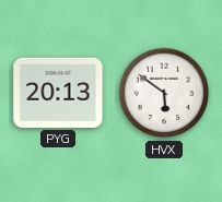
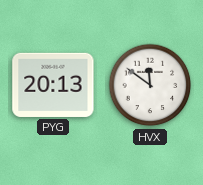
HVX: 5:51 -> 11:51
